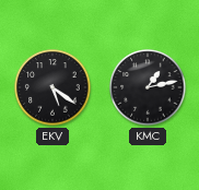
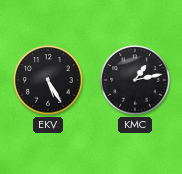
EKV: 5:21 -> 5:25
